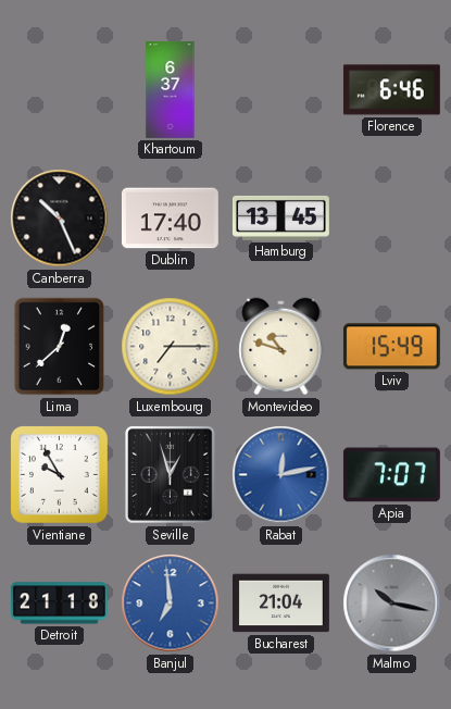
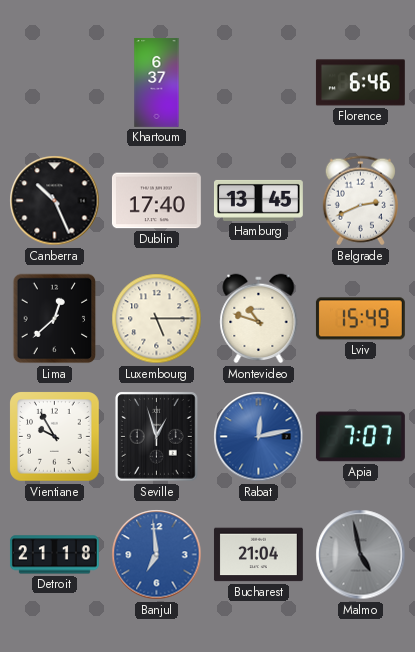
Belgrade: none -> 2:41
Luxembourg: 7:15 -> 5:15
Malmo: 10:17 -> 4:58
